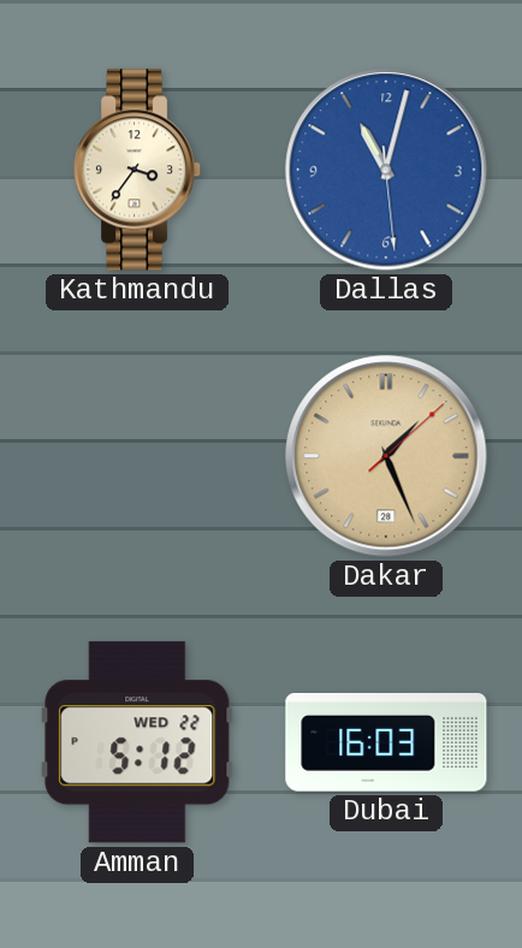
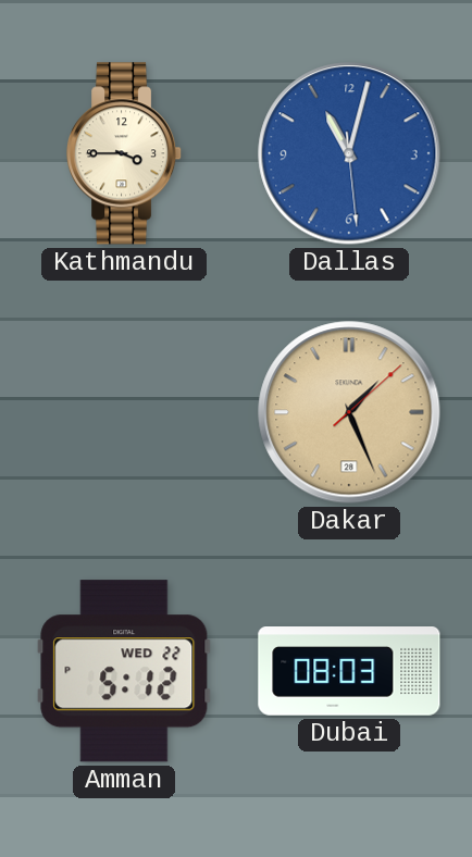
Kathmandu: 3:36 -> 3:45
Dubai: 16:03 -> 08:03
